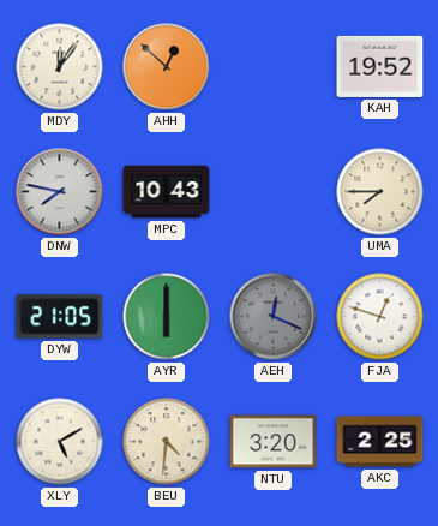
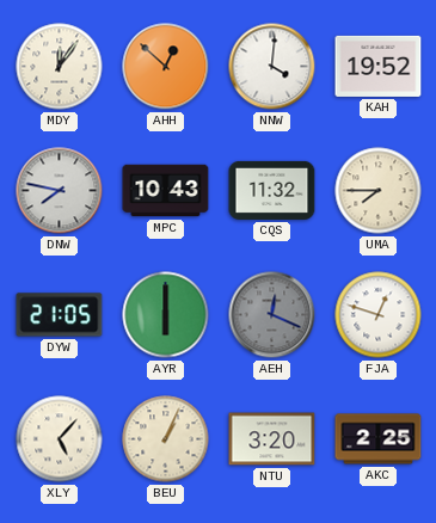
NNW: none -> 4:01
CQS: none -> 11:32
XLY: 5:10 -> 5:07
BEU: 4:31 -> 1:04
